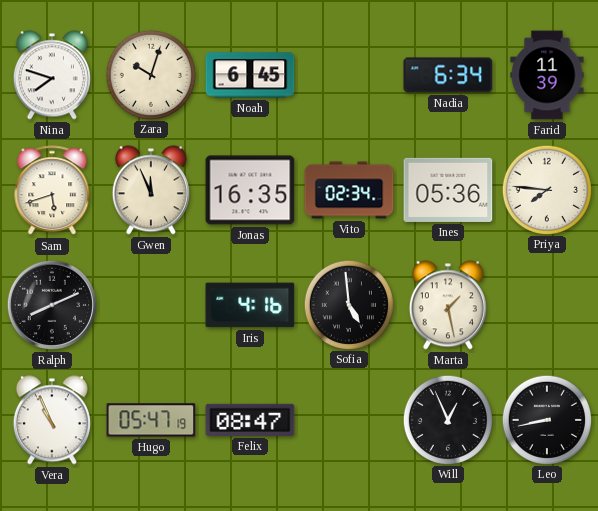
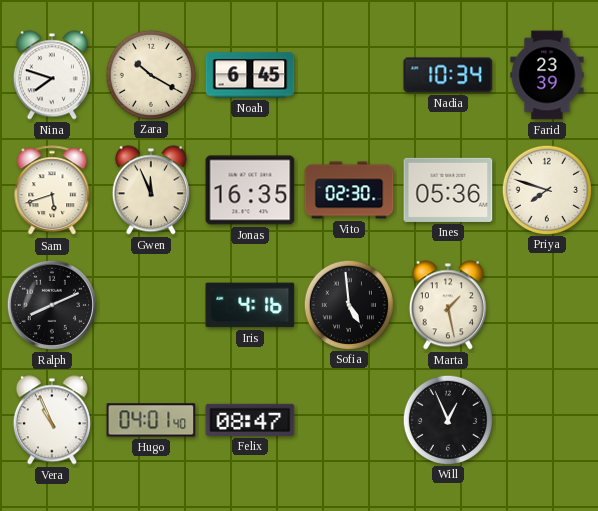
Zara: 10:03 -> 10:20
Nadia: 6:34 -> 10:34
Farid: 11:39 -> 23:39
Vito: 02:34 -> 02:30
Priya: 7:46 -> 7:48
Hugo: 05:47 -> 04:01
Leo: 8:43 -> none
